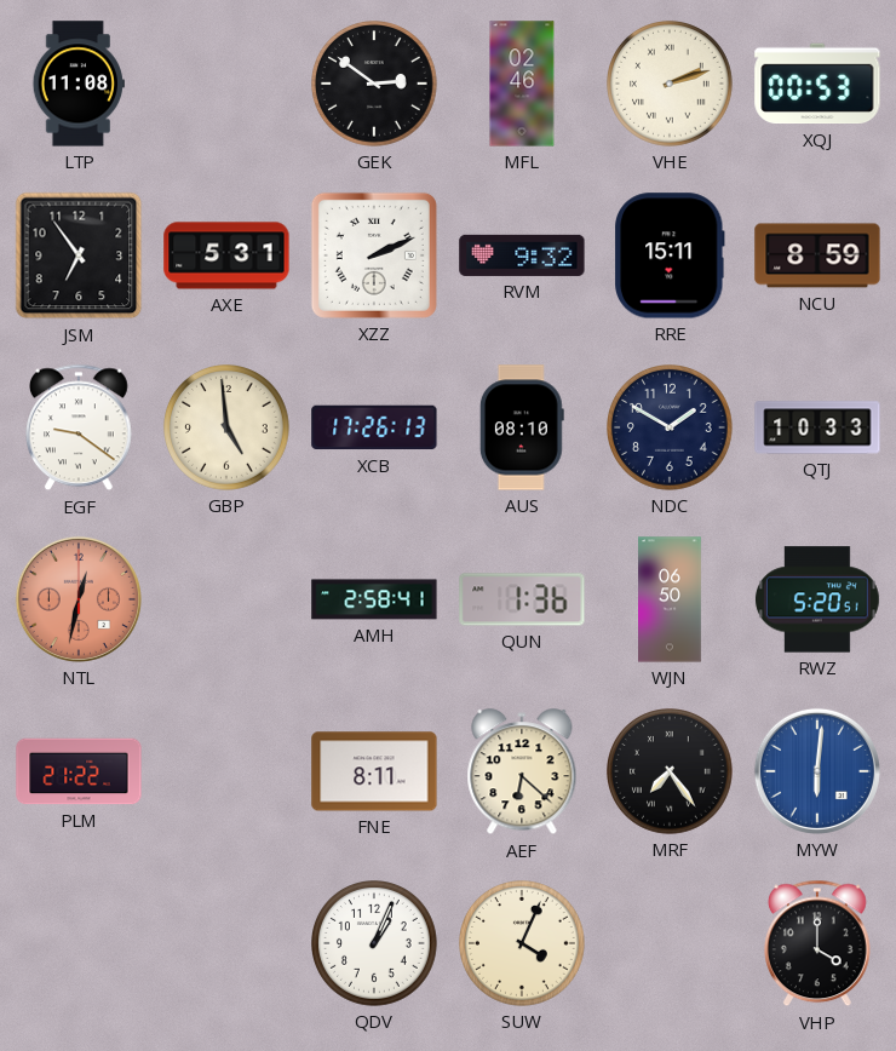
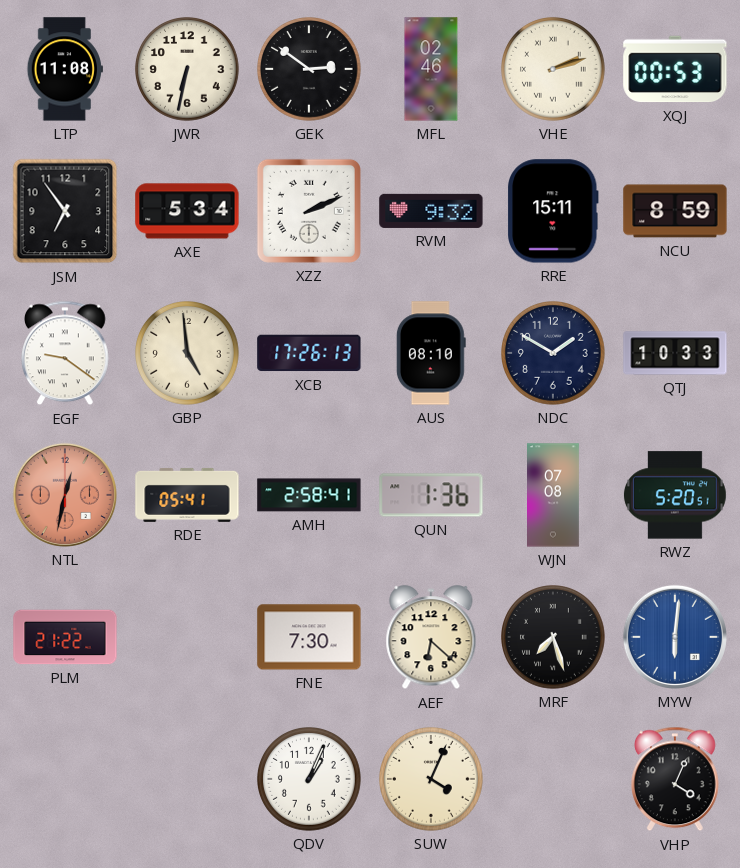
JWR: none -> 6:32
AXE: 5:31 -> 5:34
RDE: none -> 05:41
WJN: 06:50 -> 07:08
FNE: 8:11 -> 7:30
MRF: 7:24 -> 7:27
VHP: 4:00 -> 4:04
